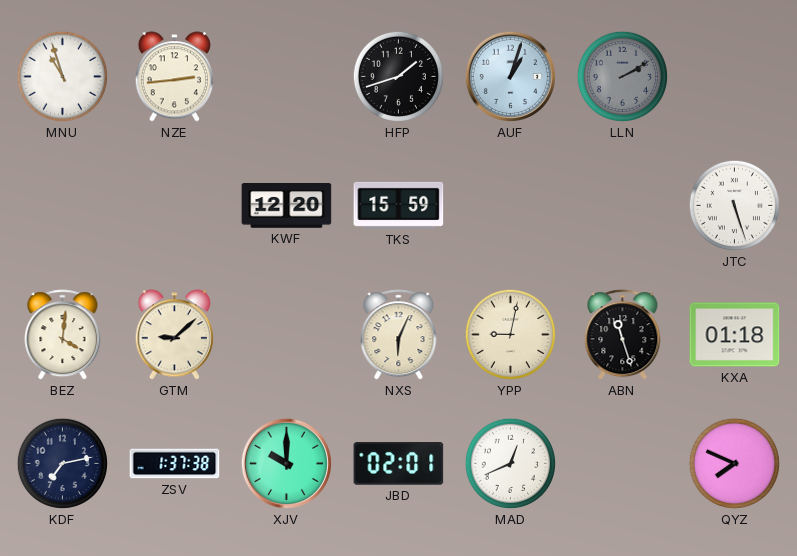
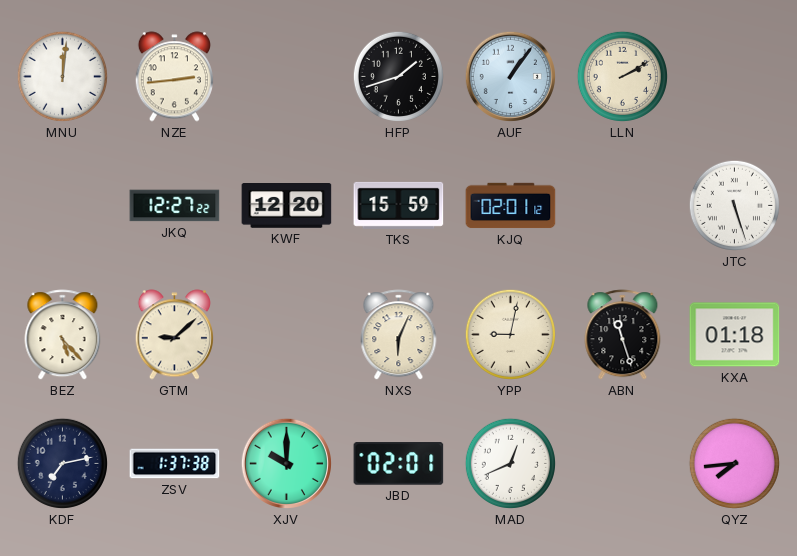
MNU: 10:57 -> 12:01
AUF: 1:03 -> 1:06
LLN dial: grey -> cream
JKQ: none -> 12:27
KJQ: none -> 02:01
BEZ: 4:01 -> 5:23
QYZ: 7:49 -> 7:44
